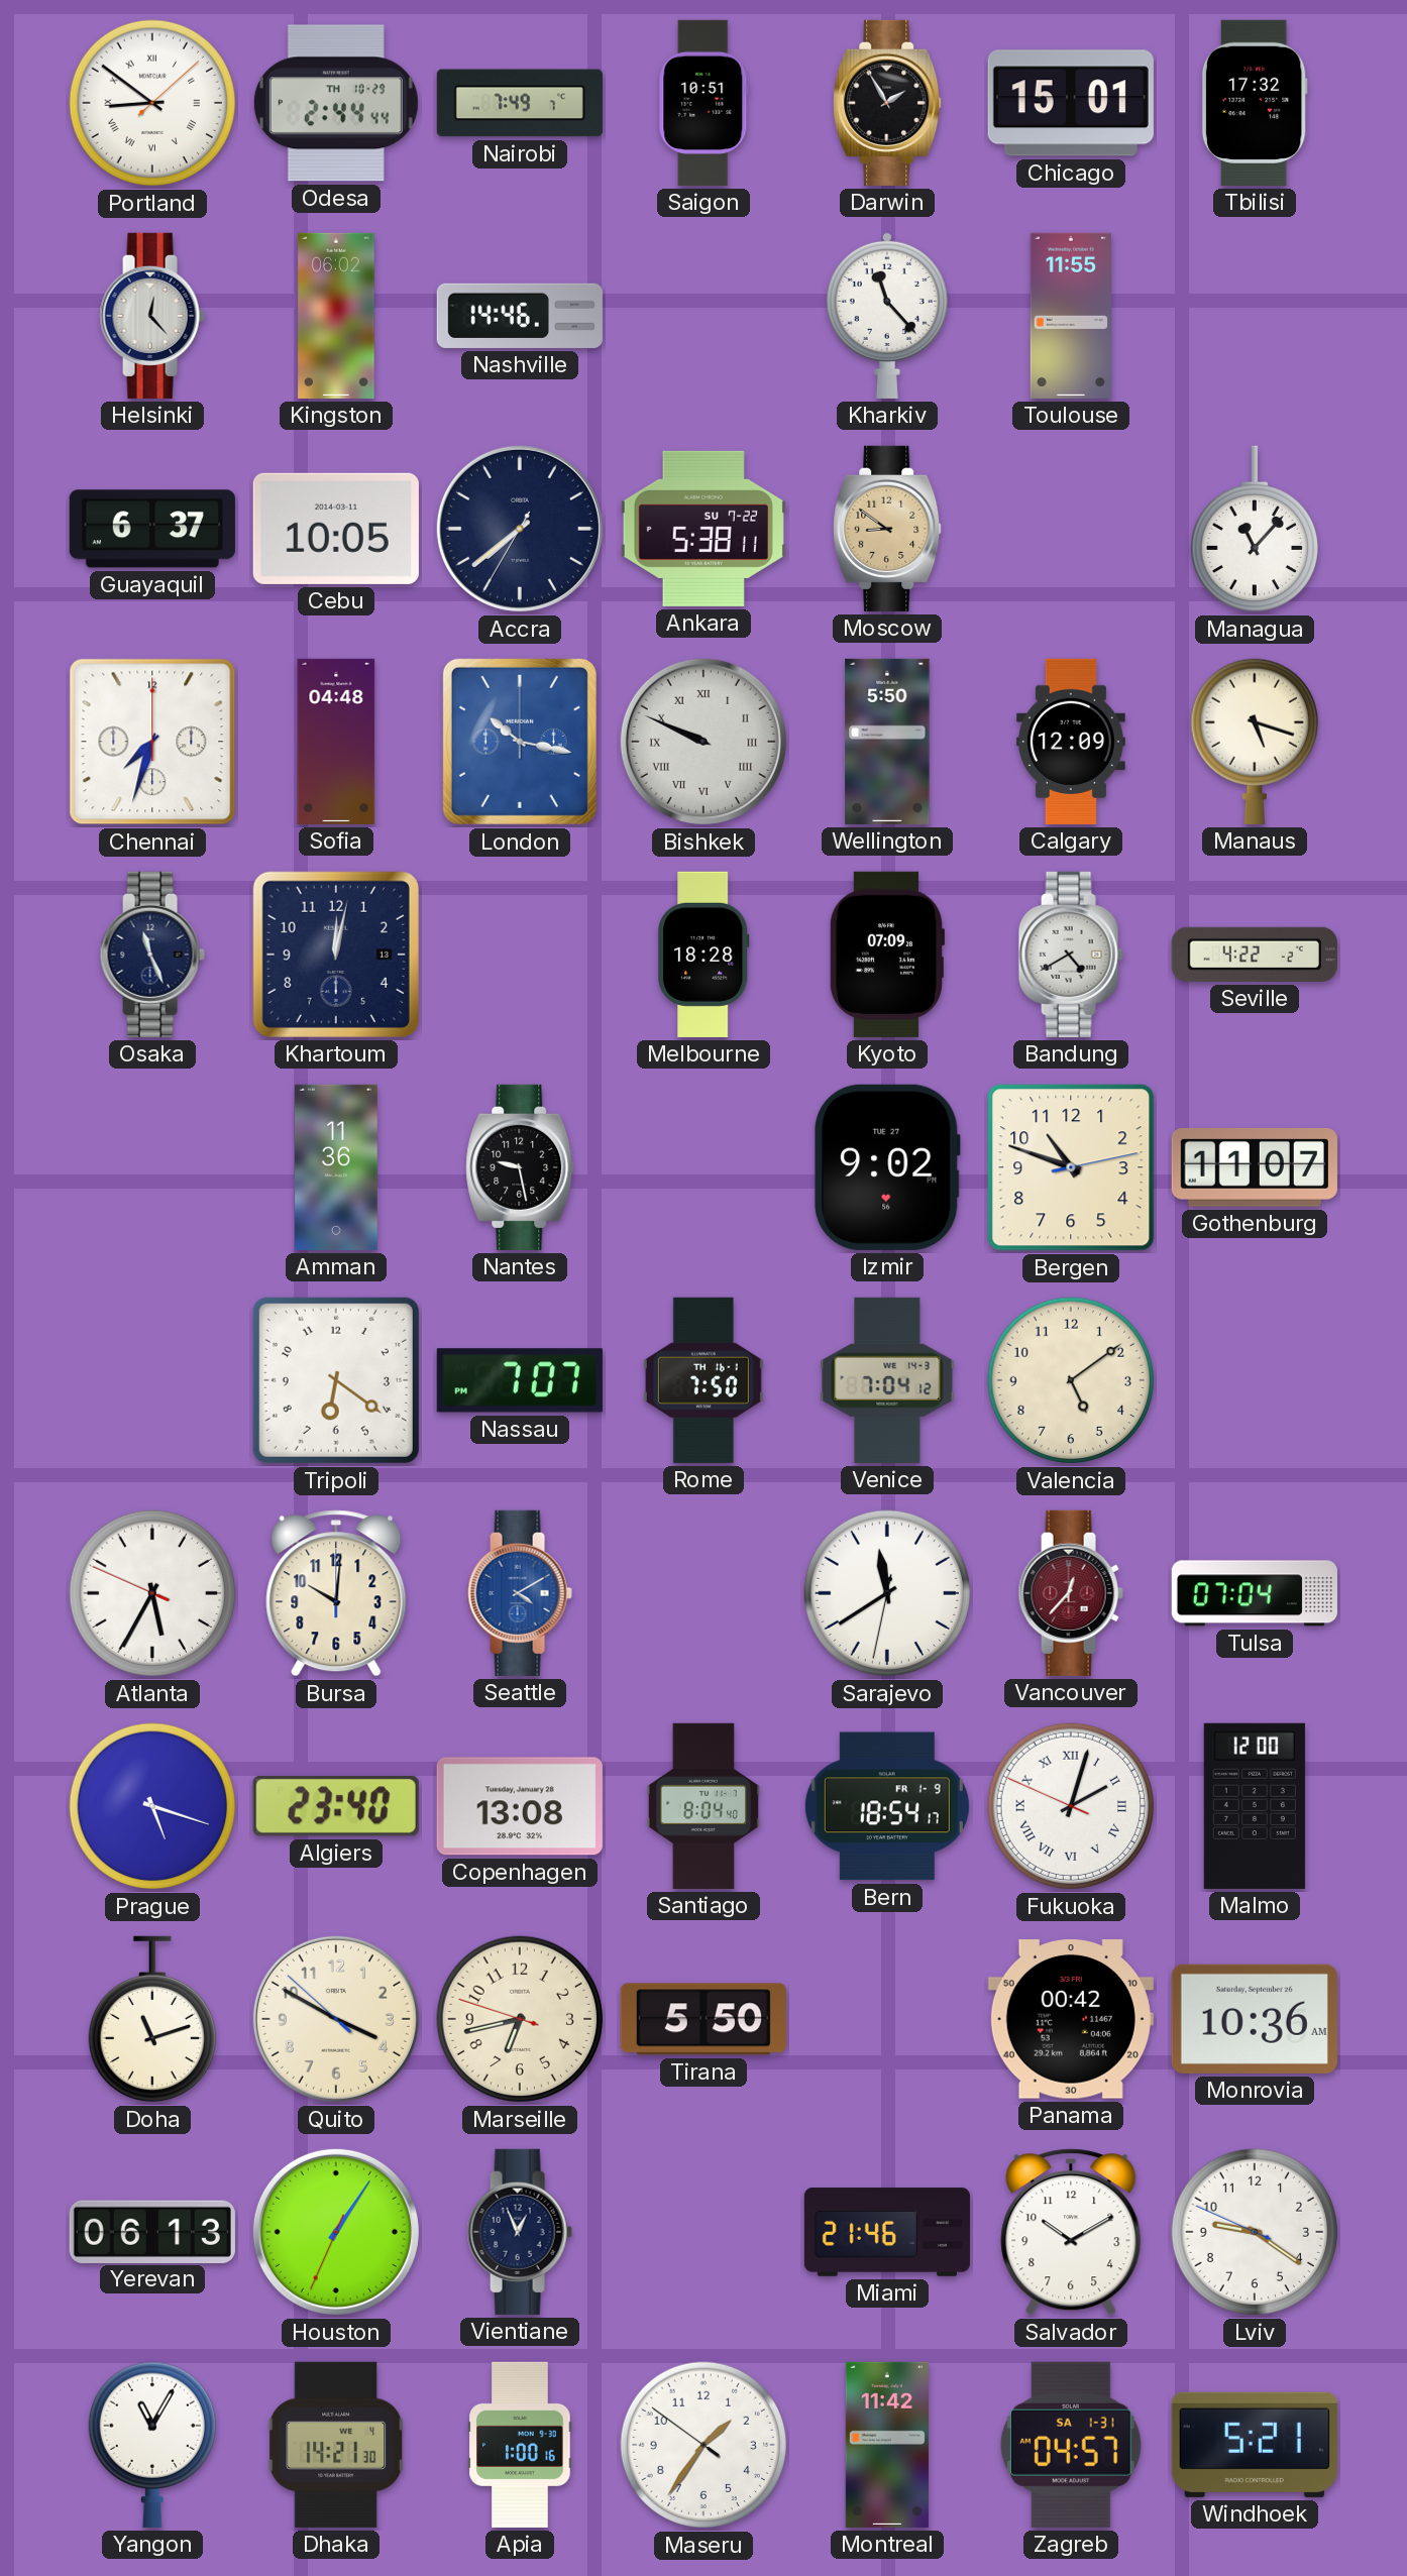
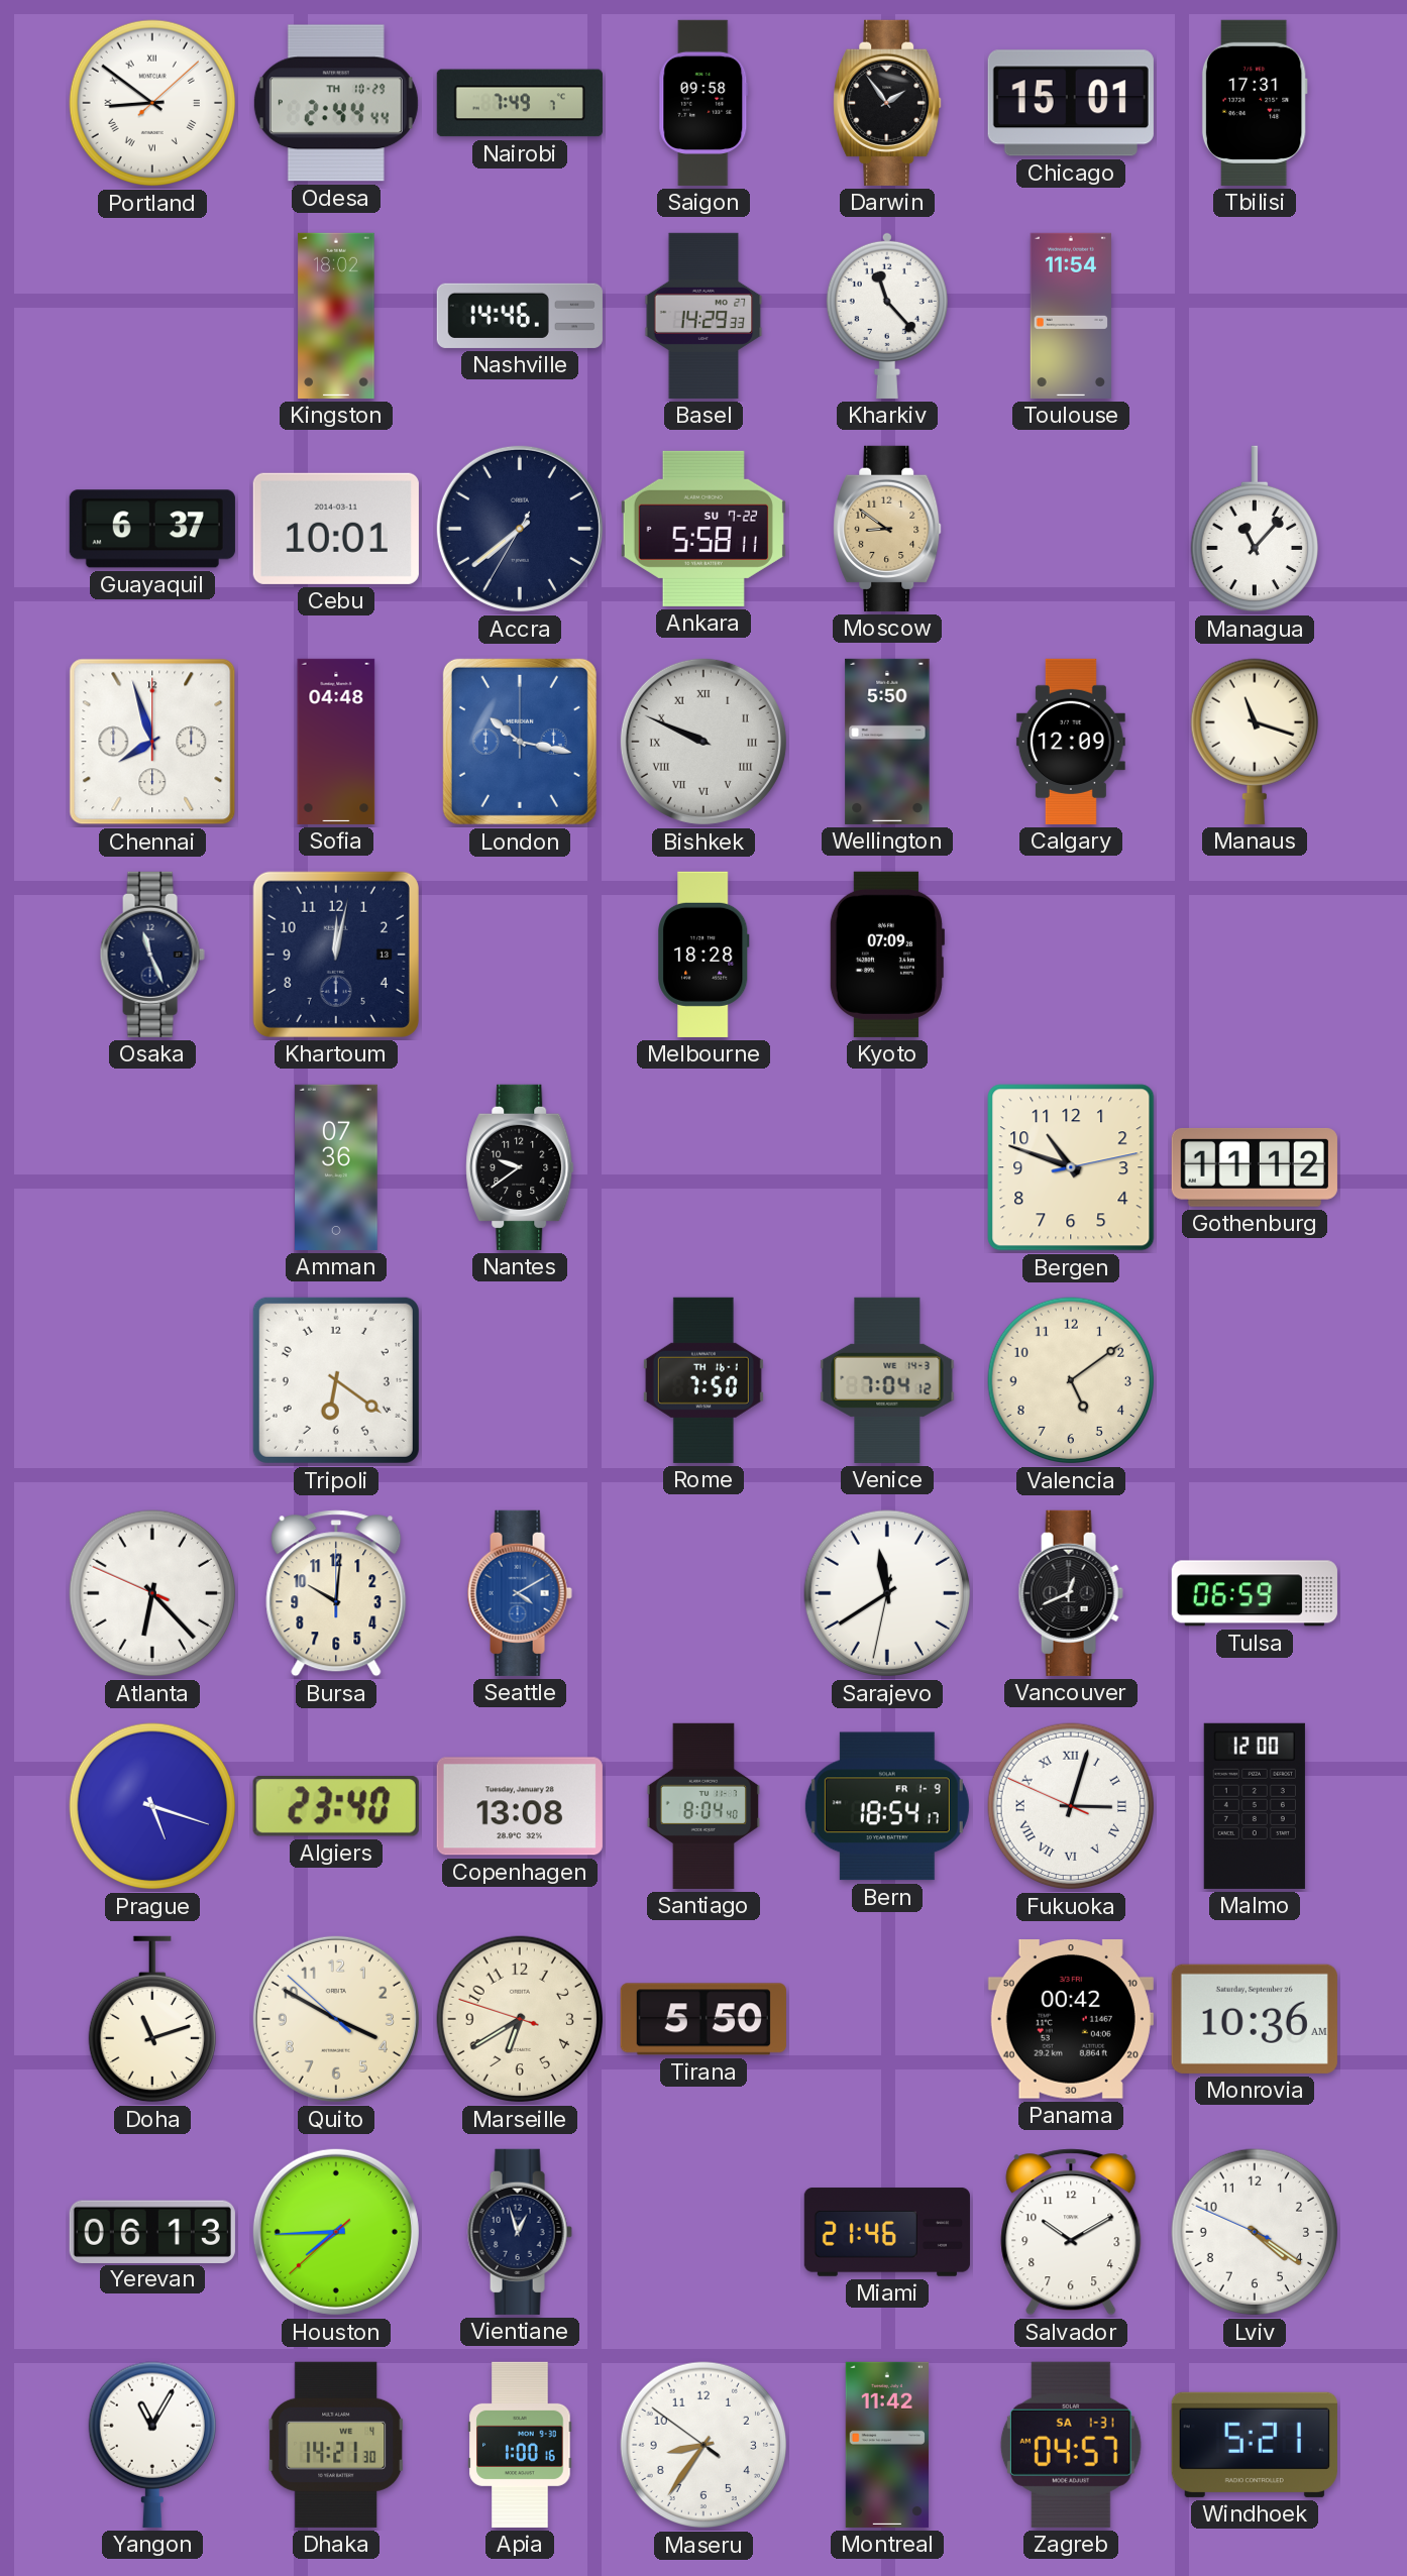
Saigon: 10:51 -> 09:58
Darwin: 1:55 -> 1:54
Tbilisi: 17:32 -> 17:31
Helsinki: 12:23 -> none
Kingston: 06:02 -> 18:02
Basel: none -> 14:29
Toulouse: 11:55 -> 11:54
Cebu: 10:05 -> 10:01
Ankara: 5:38 -> 5:58
Chennai: 7:33 -> 7:57
Manaus: 5:18 -> 11:18
Bandung: 4:40 -> none
Seville: 4:22 -> none
Amman: 11:36 -> 07:36
Nantes: 9:28 -> 9:39
Izmir: 9:02 -> none
Gothenburg: 11:07 -> 11:12
Nassau: 7:07 -> none
Atlanta: 5:34 -> 6:22
Vancouver: 12:37 -> 12:41
Vancouver dial: burgundy -> black
Tulsa: 07:04 -> 06:59
Fukuoka: 2:02 -> 3:02
Marseille: 6:42 -> 6:39
Houston: 1:05 -> 7:44
Vientiane: 12:56 -> 12:57
Lviv: 9:20 -> 4:20
Maseru: 1:35 -> 8:35
